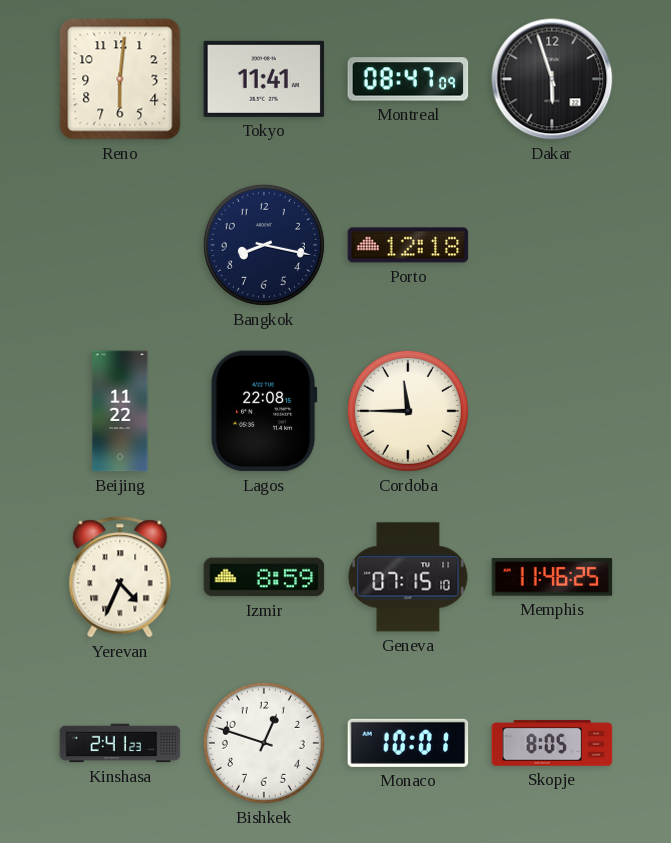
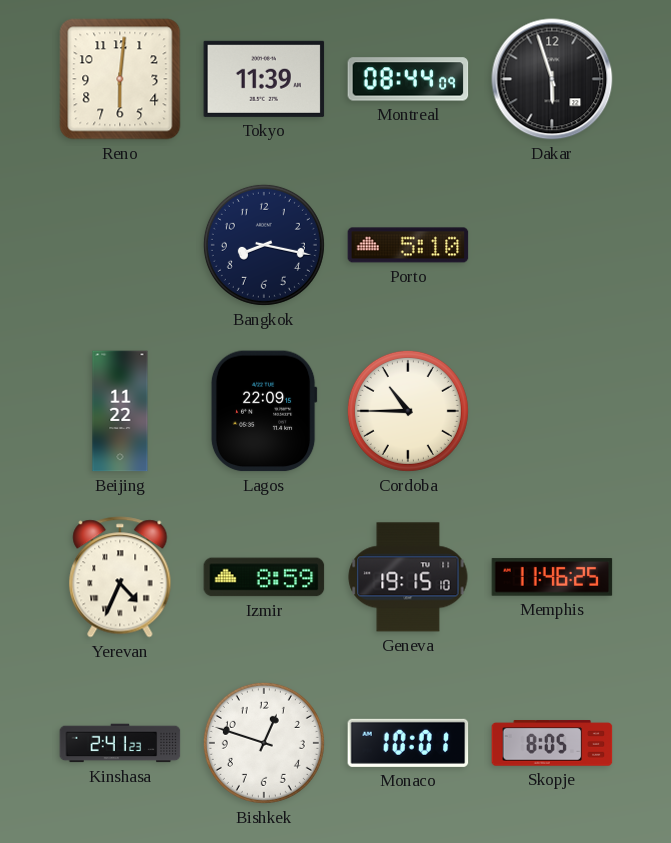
Tokyo: 11:41 -> 11:39
Montreal: 08:47 -> 08:44
Porto: 12:18 -> 5:10
Lagos: 22:08 -> 22:09
Cordoba: 11:45 -> 10:45
Geneva: 07:15 -> 19:15
